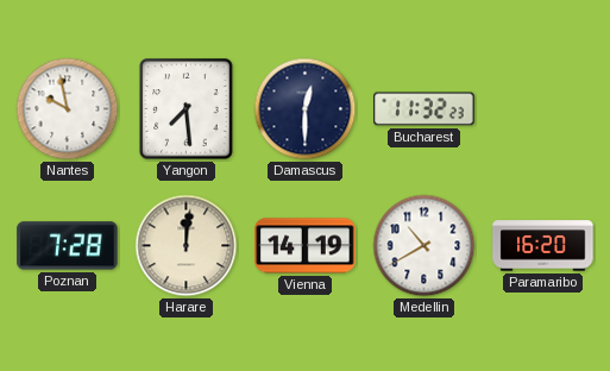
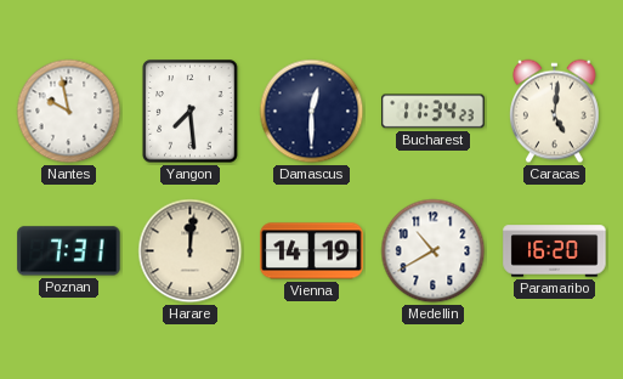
Bucharest: 11:32 -> 11:34
Caracas: none -> 5:01
Poznan: 7:28 -> 7:31
